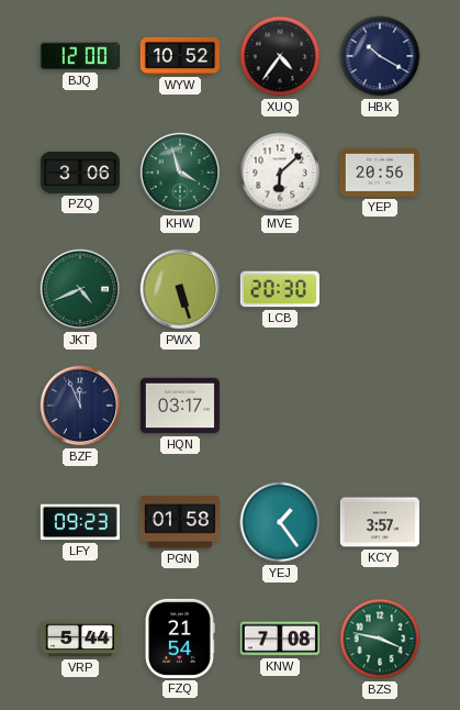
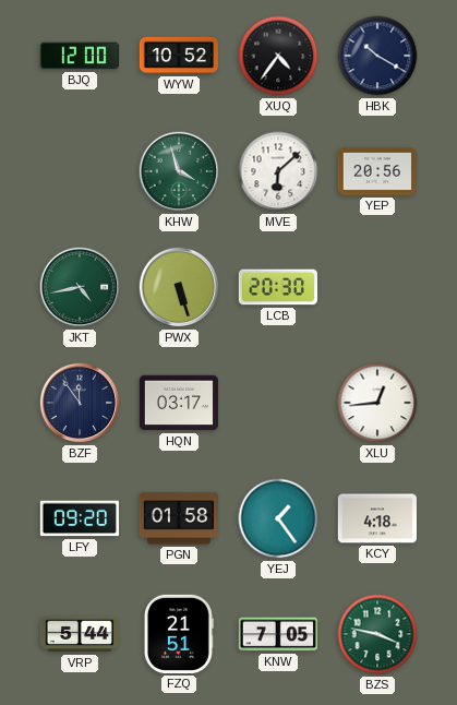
PZQ: 3:06 -> none
JKT: 4:41 -> 4:43
BZF: 11:56 -> 11:54
XLU: none -> 12:44
LFY: 09:23 -> 09:20
KCY: 3:57 -> 4:18
FZQ: 21:54 -> 21:51
KNW: 7:08 -> 7:05
